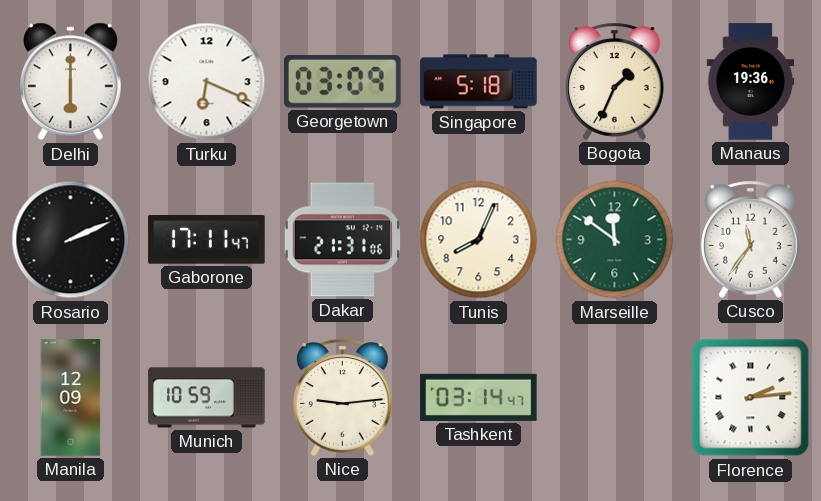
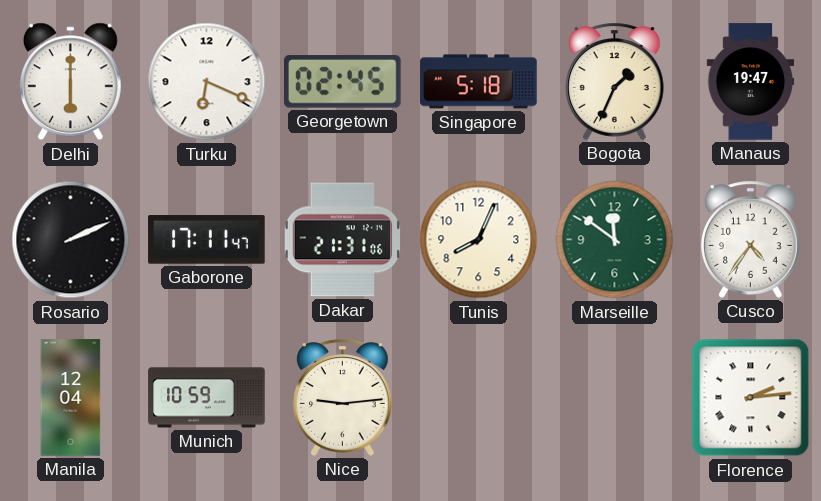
Georgetown: 03:09 -> 02:45
Manaus: 19:36 -> 19:47
Cusco: 11:36 -> 4:36
Manila: 12:09 -> 12:04
Tashkent: 03:14 -> none
